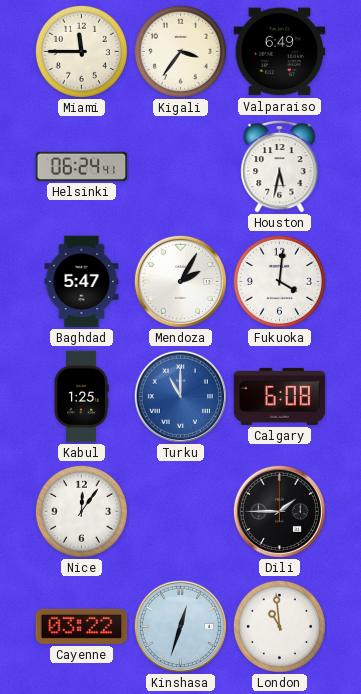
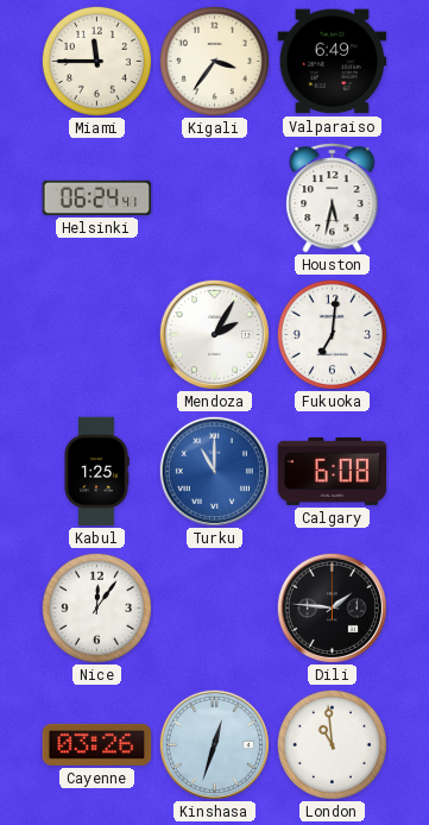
Baghdad: 5:47 -> none
Fukuoka: 4:01 -> 7:01
Dili: 1:45 -> 1:46
Cayenne: 03:22 -> 03:26
